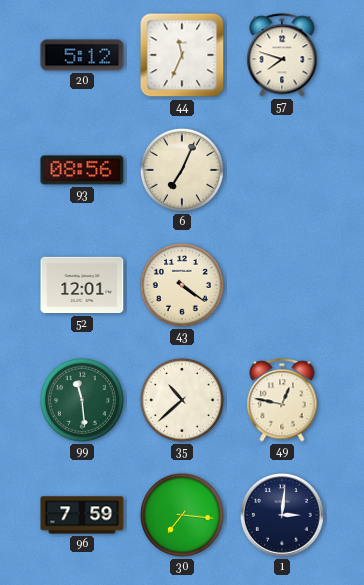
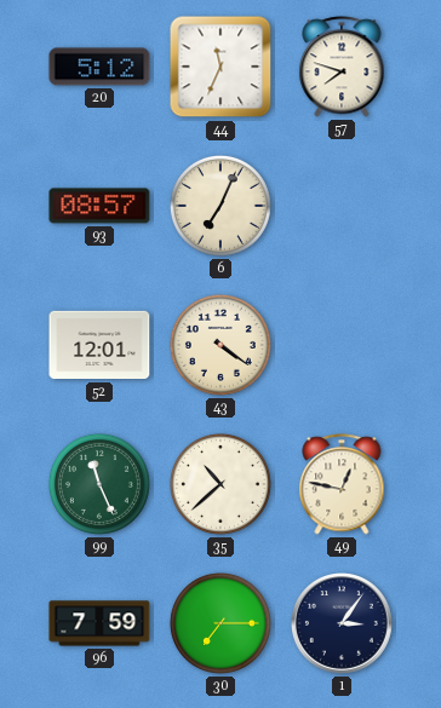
93: 08:56 -> 08:57
99: 11:29 -> 11:26
30: 7:16 -> 7:15
1: 3:01 -> 3:06
